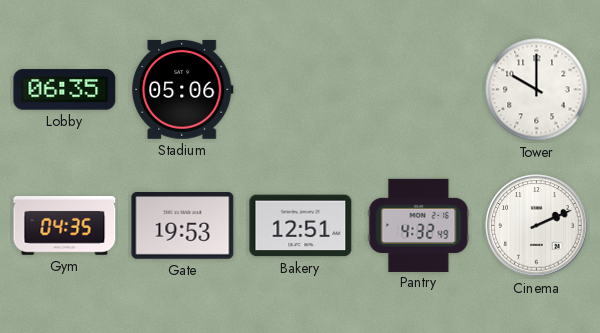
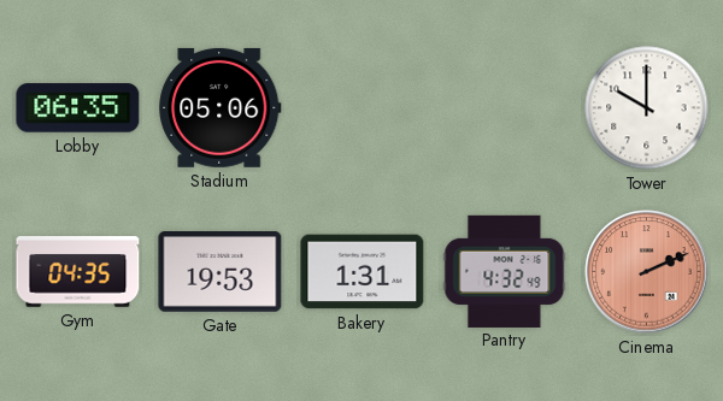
Bakery: 12:51 -> 1:31
Cinema dial: white -> salmon
